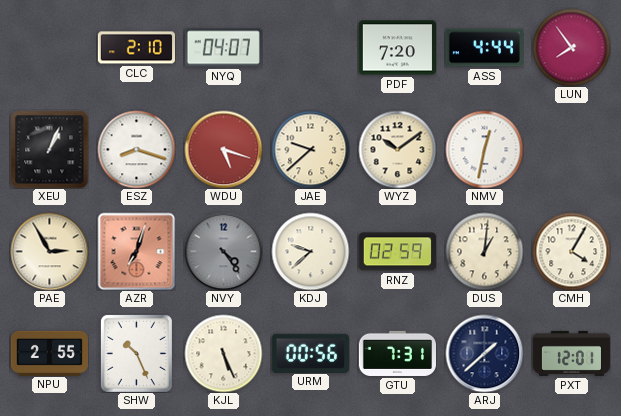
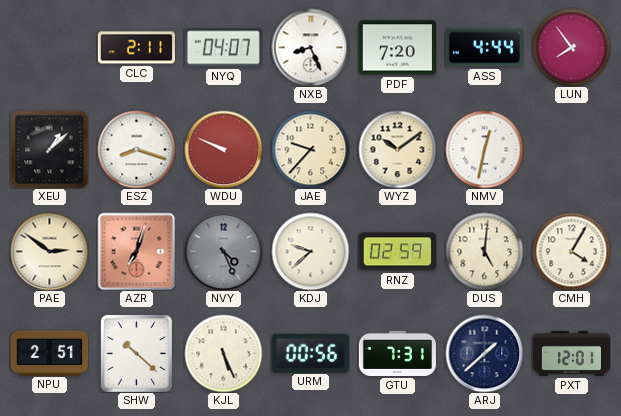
CLC: 2:10 -> 2:11
NXB: none -> 8:26
XEU: 1:04 -> 1:08
WDU: 5:18 -> 9:49
JAE: 9:38 -> 9:37
PAE: 2:55 -> 2:51
NVY: 4:24 -> 4:26
DUS: 1:01 -> 5:01
NPU: 2:55 -> 2:51
SHW: 10:26 -> 10:22
